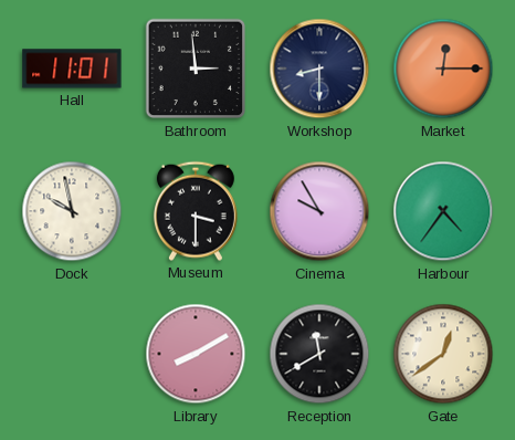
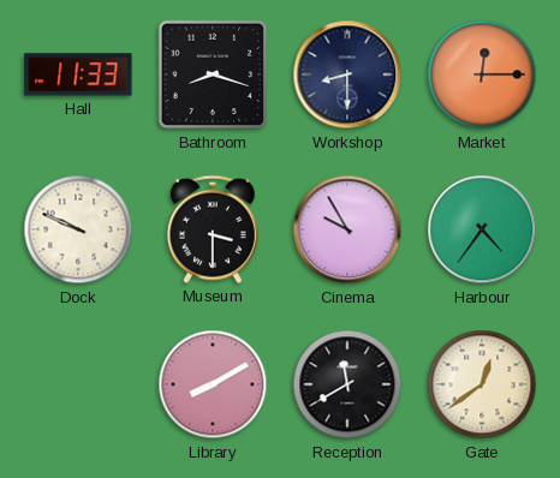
Hall: 11:01 -> 11:33
Bathroom: 2:59 -> 8:18
Dock: 9:58 -> 9:49
